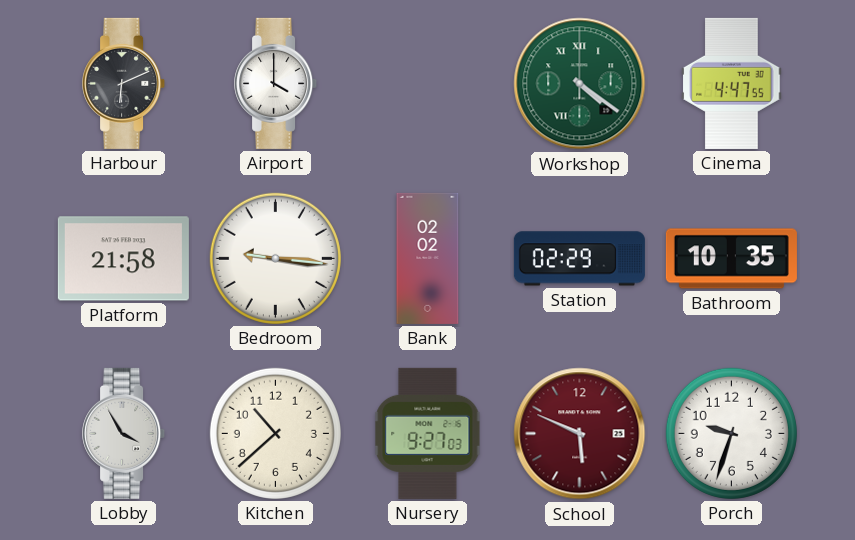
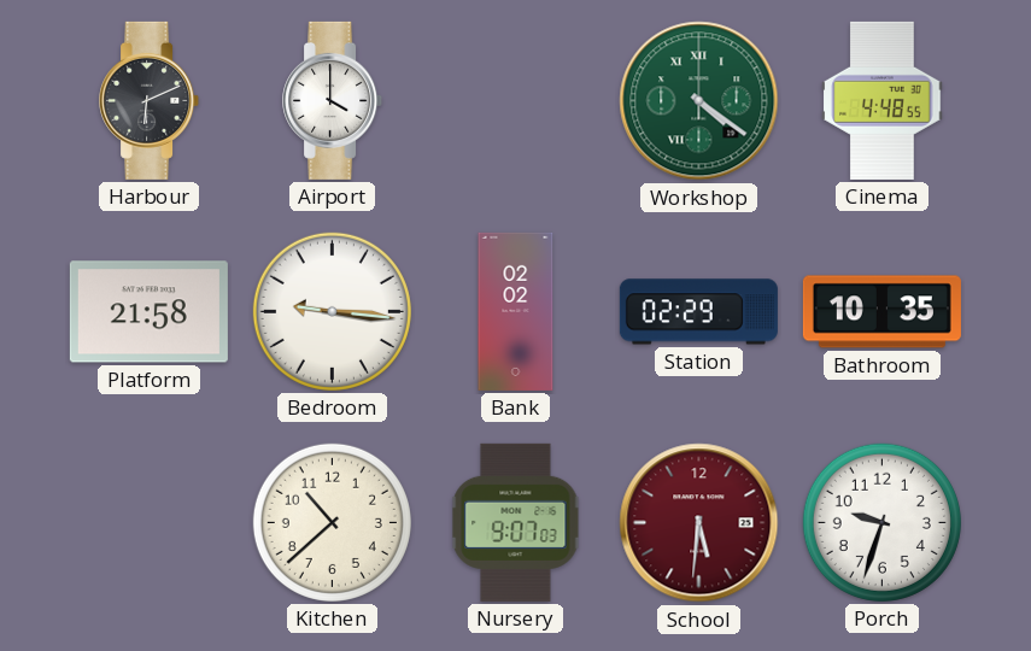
Cinema: 4:47 -> 4:48
Lobby: 3:55 -> none
Nursery: 9:27 -> 9:07
School: 5:49 -> 5:31
